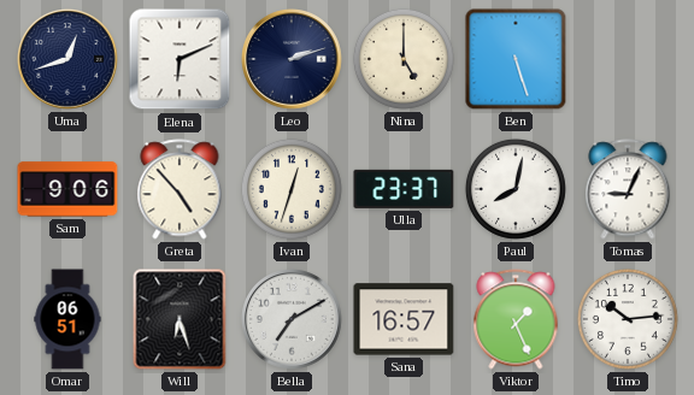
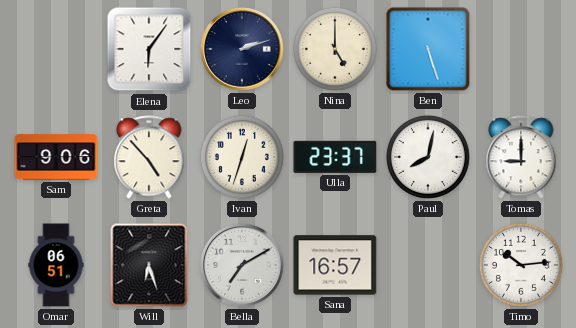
Uma: 12:42 -> none
Elena: 6:11 -> 6:06
Tomas: 9:04 -> 9:00
Viktor: 1:26 -> none
